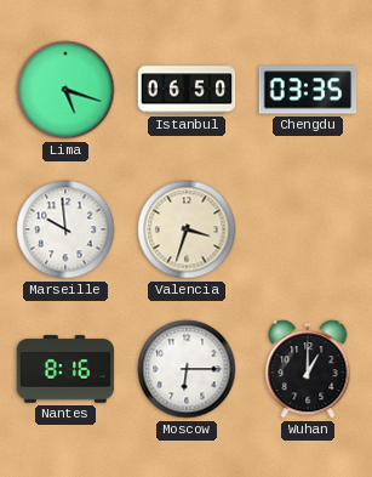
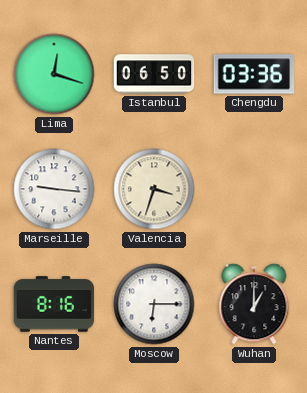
Lima: 5:18 -> 12:18
Chengdu: 03:35 -> 03:36
Marseille: 9:59 -> 9:16
